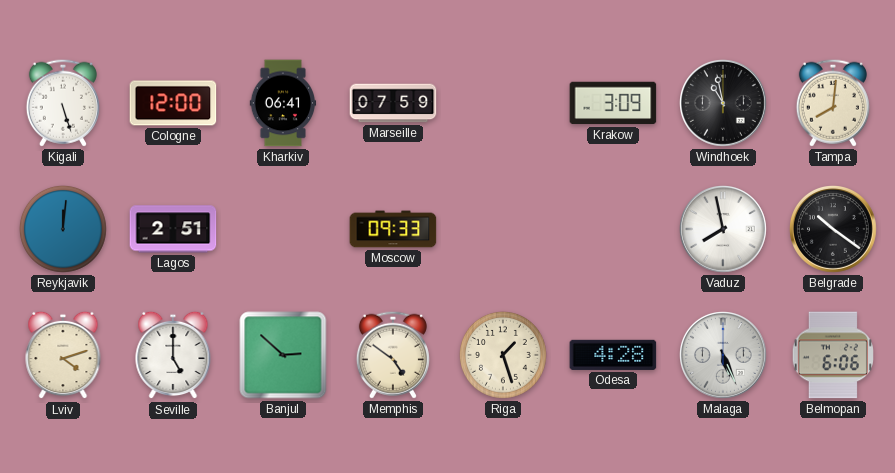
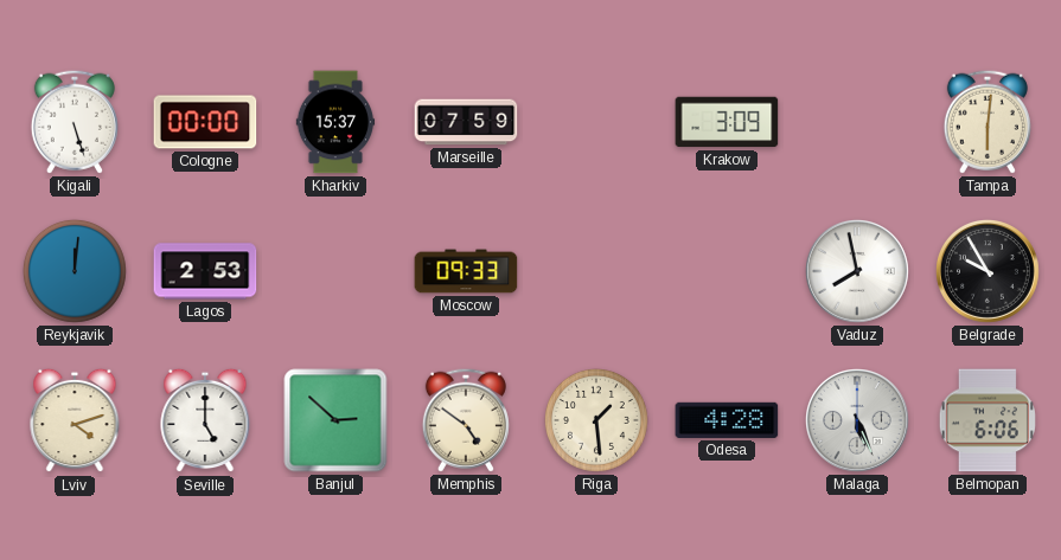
Cologne: 12:00 -> 00:00
Kharkiv: 06:41 -> 15:37
Windhoek: 10:58 -> none
Tampa: 8:01 -> 6:01
Lagos: 2:51 -> 2:53
Belgrade: 10:21 -> 9:55
Riga: 1:27 -> 1:29
